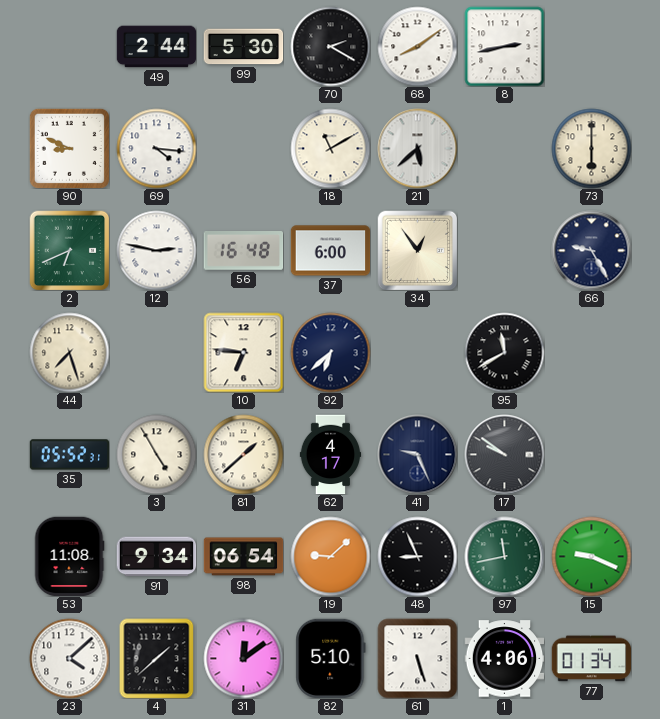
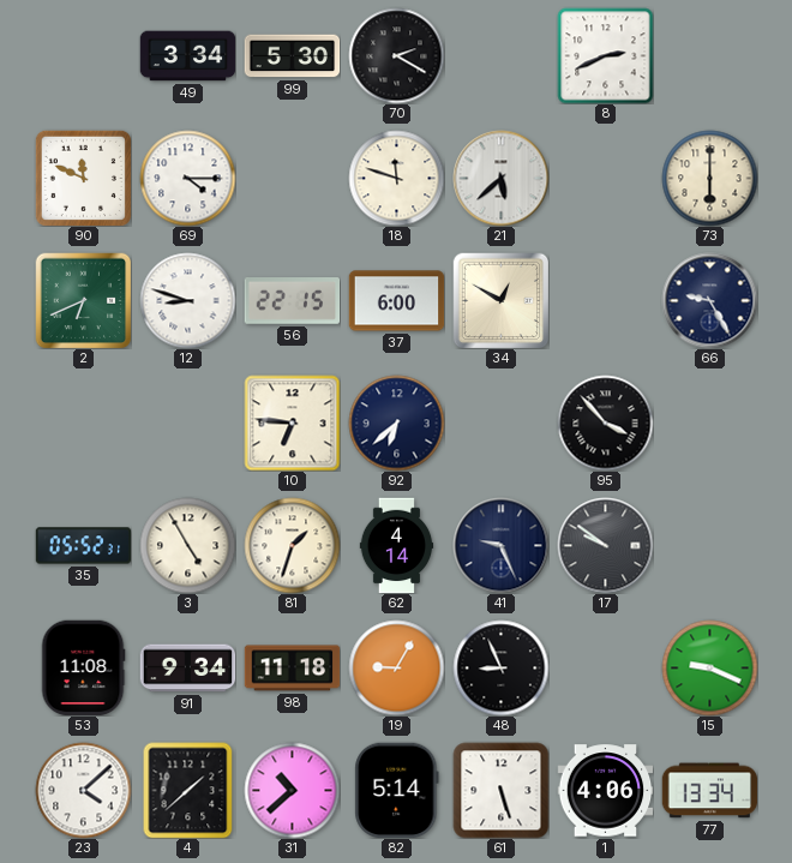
49: 2:44 -> 3:34
68: 8:09 -> none
8: 2:43 -> 2:41
90: 8:49 -> 11:49
69: 4:16 -> 4:15
18: 11:10 -> 11:48
12: 2:47 -> 8:48
56: 16:48 -> 22:15
34: 12:54 -> 12:50
44: 7:27 -> none
95: 11:40 -> 3:53
81: 1:38 -> 1:33
62: 4:17 -> 4:14
98: 06:54 -> 11:18
19: 9:08 -> 9:05
97: 11:43 -> none
31: 12:09 -> 10:38
82: 5:10 -> 5:14
77: 01:34 -> 13:34
